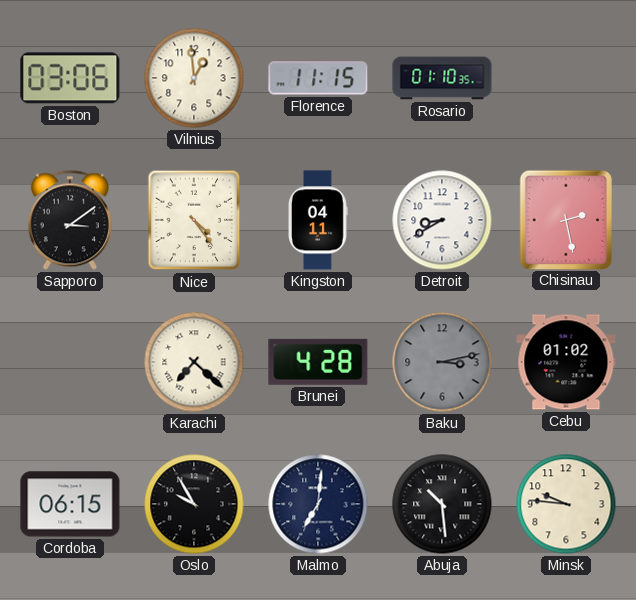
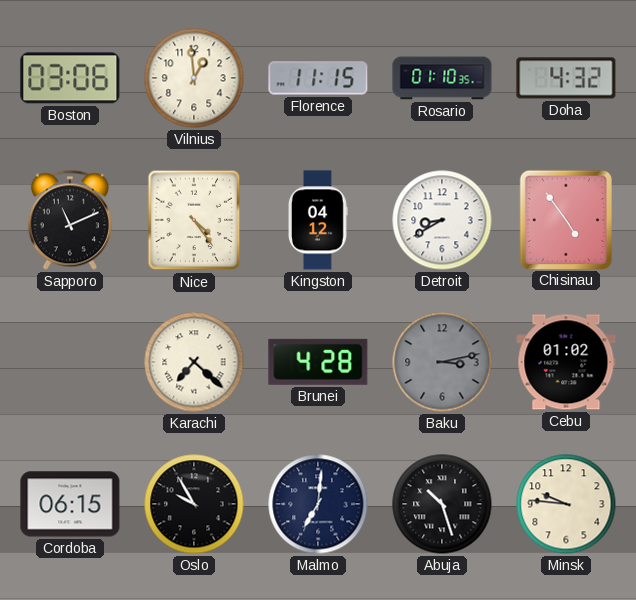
Doha: none -> 4:32
Sapporo: 3:09 -> 11:11
Kingston: 04:11 -> 04:12
Chisinau: 2:28 -> 4:54
Abuja: 10:29 -> 10:27
